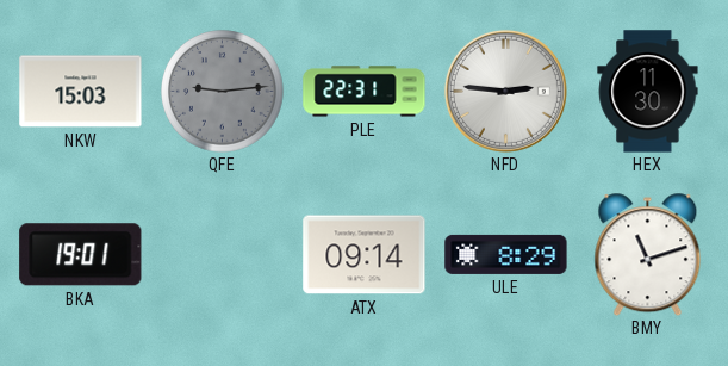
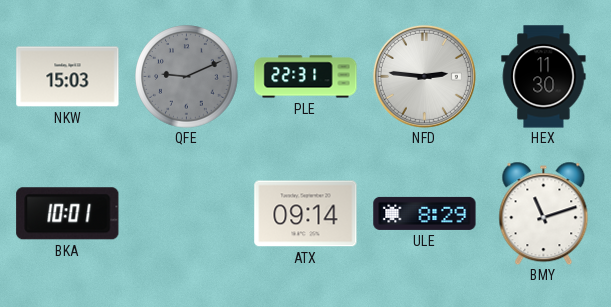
QFE: 9:14 -> 9:11
BKA: 19:01 -> 10:01
